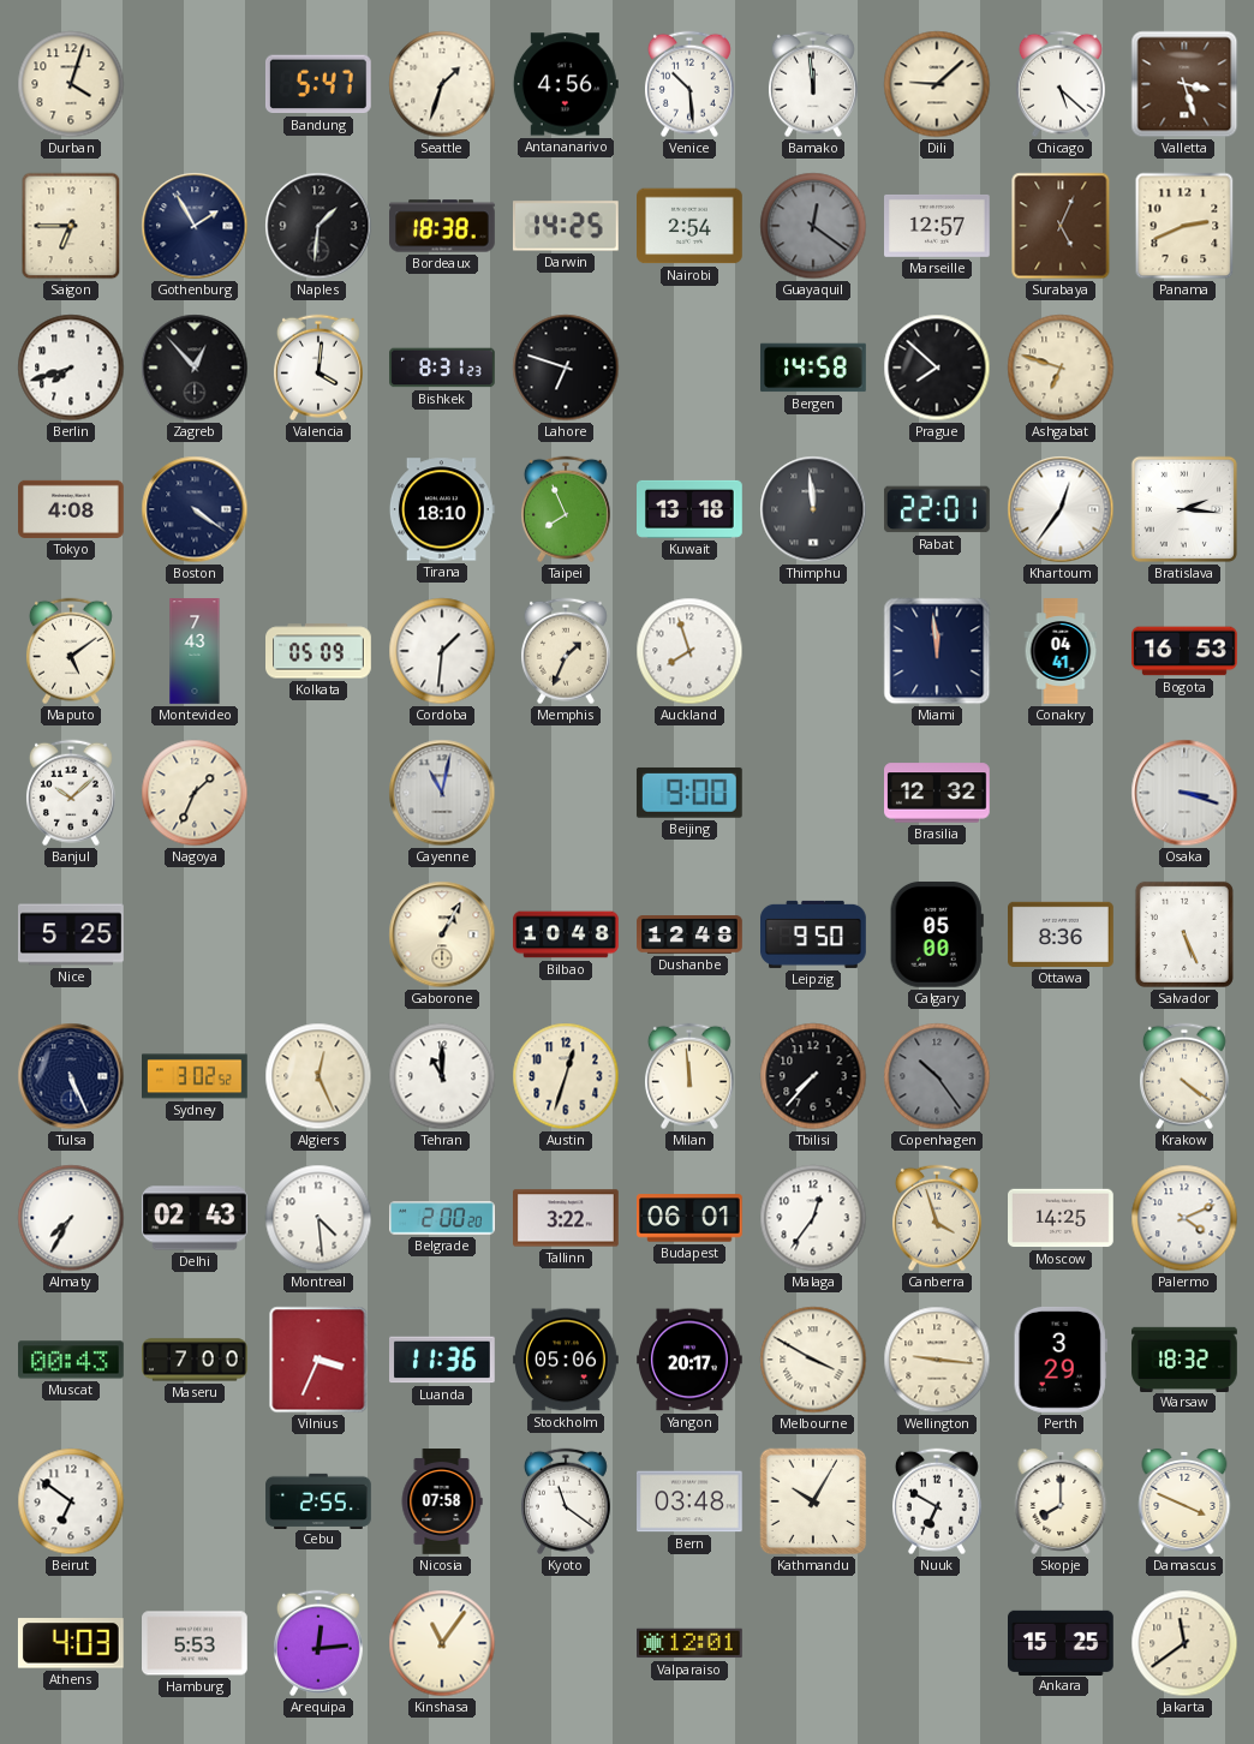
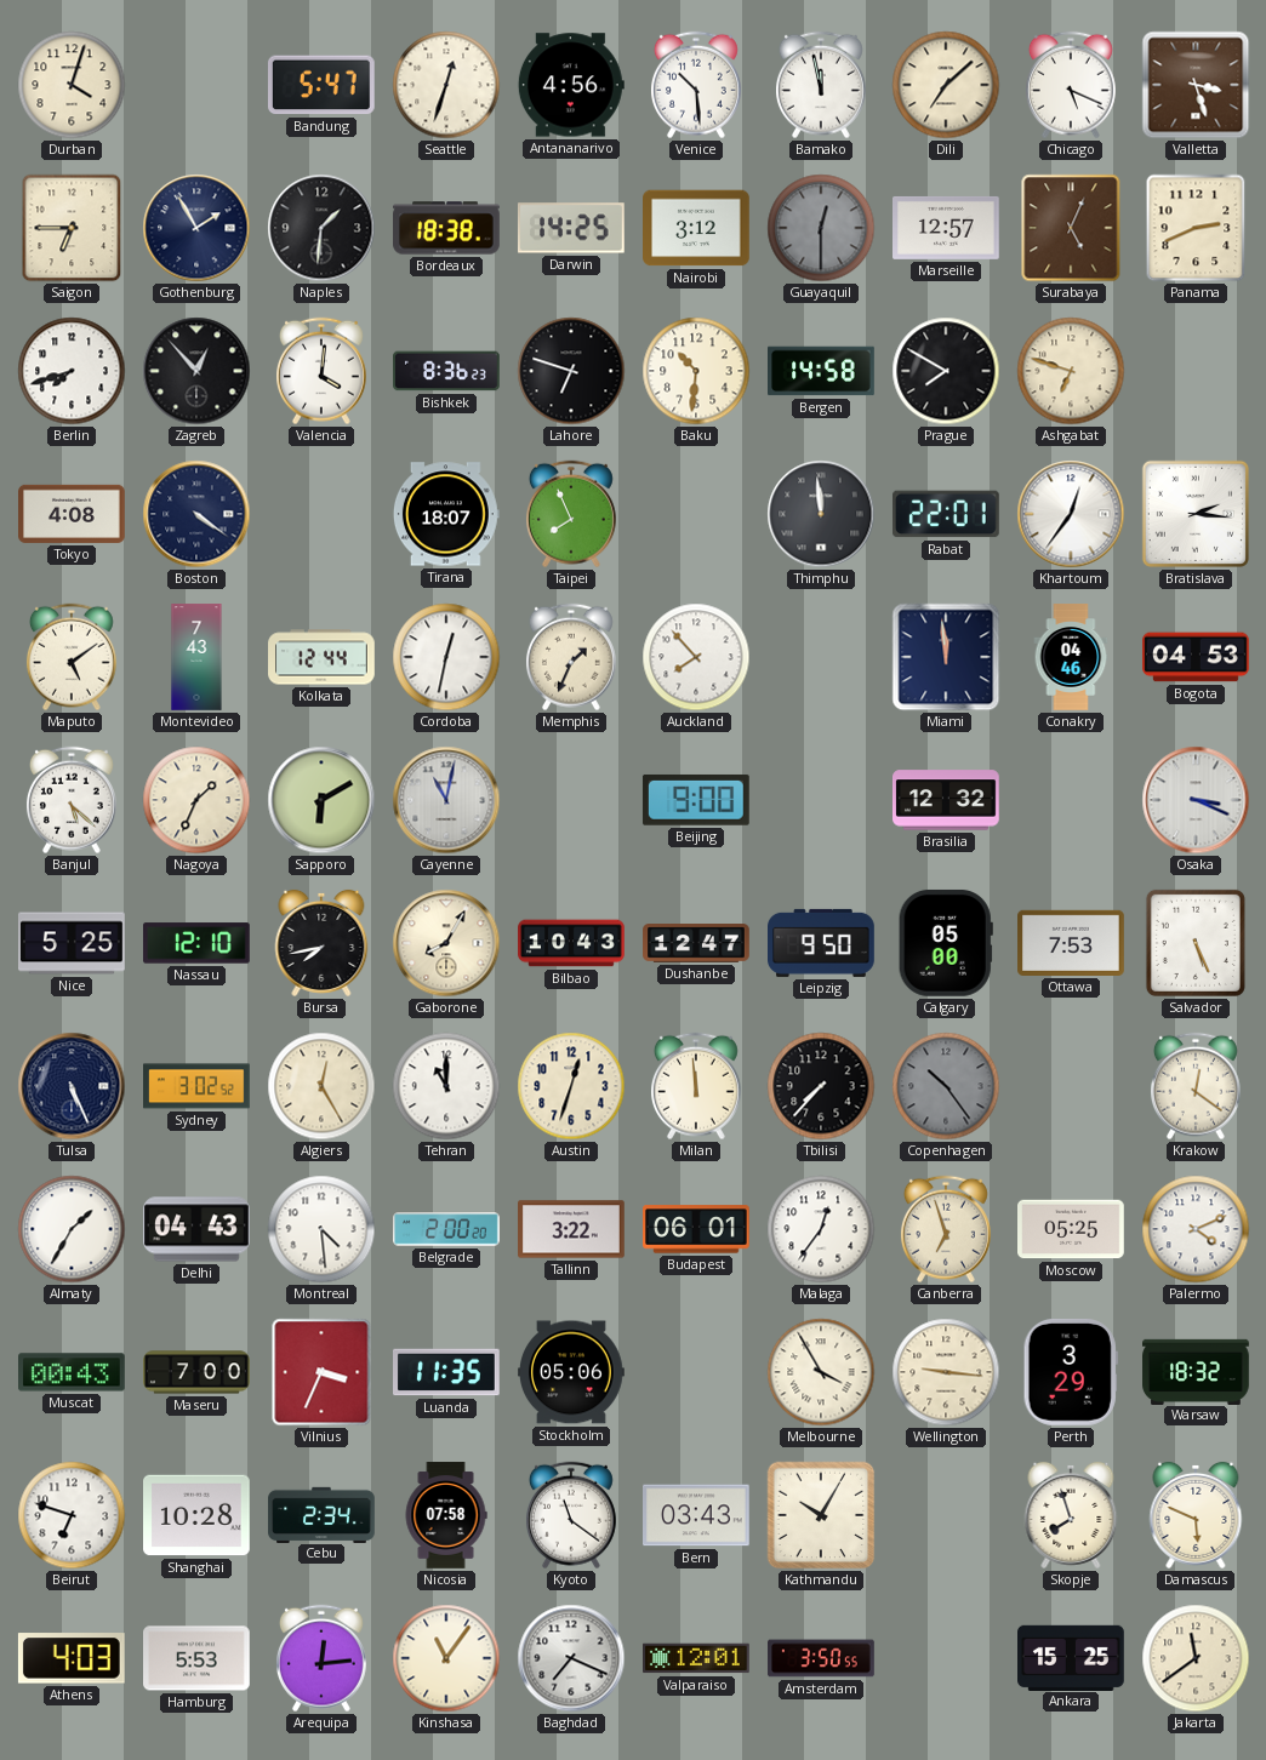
Seattle: 1:33 -> 12:33
Bamako: 11:59 -> 11:58
Dili: 9:08 -> 7:08
Chicago: 5:22 -> 5:19
Nairobi: 2:54 -> 3:12
Guayaquil: 12:21 -> 12:30
Bishkek: 8:31 -> 8:36
Baku: none -> 10:31
Prague: 7:52 -> 7:50
Tirana: 18:10 -> 18:07
Kuwait: 13:18 -> none
Kolkata: 05:09 -> 12:44
Cordoba: 1:31 -> 12:32
Auckland: 7:57 -> 7:53
Conakry: 04:41 -> 04:46
Bogota: 16:53 -> 04:53
Banjul: 10:08 -> 5:22
Sapporo: none -> 6:10
Osaka: 3:18 -> 3:19
Nassau: none -> 12:10
Bursa: none -> 7:43
Gaborone: 1:05 -> 8:05
Bilbao: 10:48 -> 10:43
Dushanbe: 12:48 -> 12:47
Ottawa: 8:36 -> 7:53
Algiers: 12:26 -> 12:25
Krakow: 4:21 -> 12:21
Almaty: 7:35 -> 1:35
Delhi: 02:43 -> 04:43
Canberra: 3:57 -> 6:57
Moscow: 14:25 -> 05:25
Luanda: 11:36 -> 11:35
Yangon: 20:17 -> none
Melbourne: 3:50 -> 3:55
Beirut: 6:51 -> 6:48
Shanghai: none -> 10:28
Cebu: 2:55 -> 2:34
Bern: 03:48 -> 03:43
Nuuk: 6:50 -> none
Skopje: 8:00 -> 7:57
Damascus: 3:49 -> 5:49
Baghdad: none -> 7:19
Amsterdam: none -> 3:50
